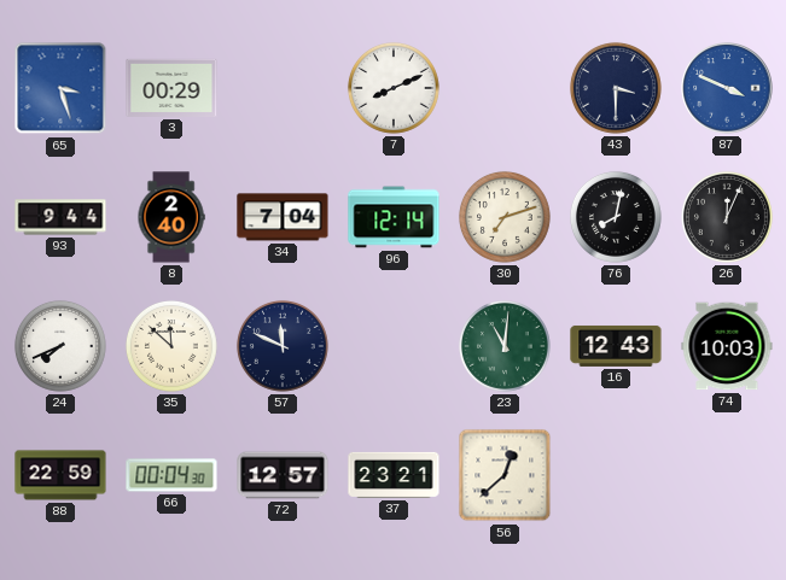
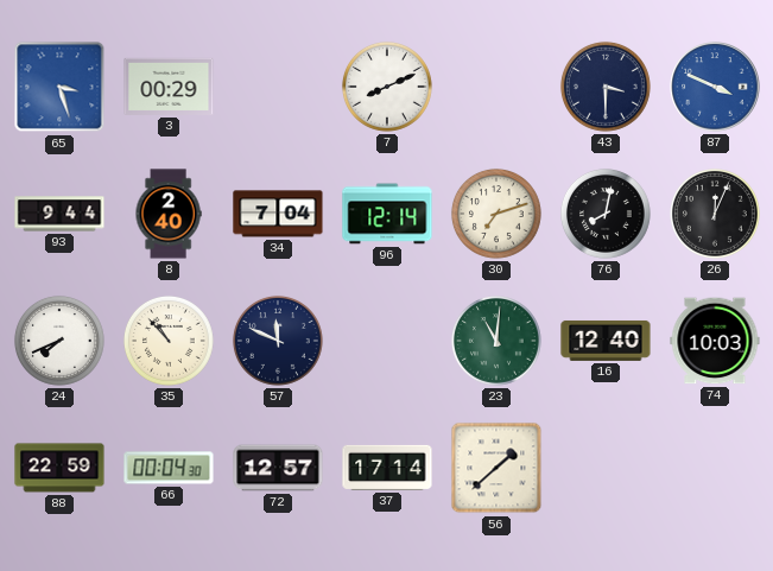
35: 11:52 -> 10:53
16: 12:43 -> 12:40
37: 23:21 -> 17:14
56: 12:38 -> 1:38
